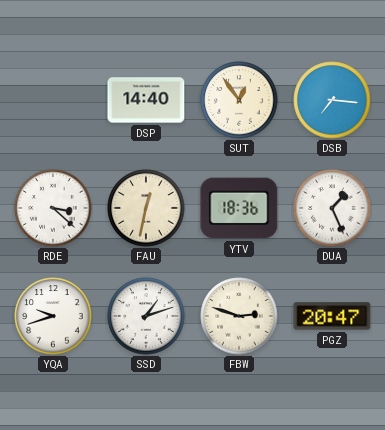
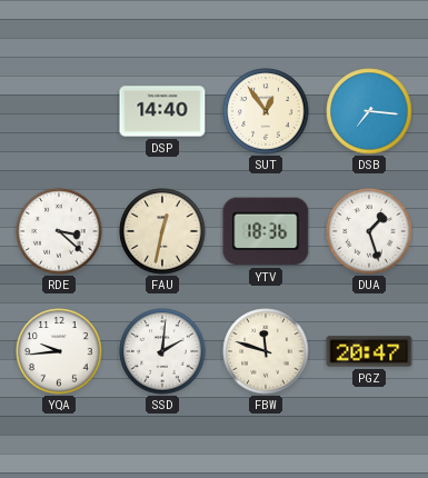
DUA: 1:26 -> 1:27
YQA: 9:42 -> 9:44
SSD: 1:12 -> 2:01
FBW: 2:48 -> 11:48
